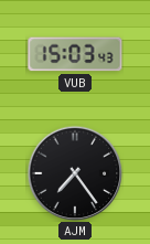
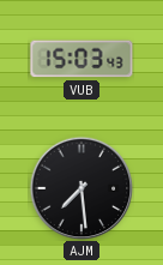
AJM: 7:24 -> 7:29
